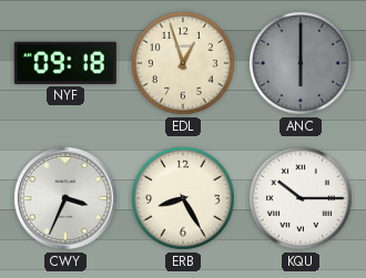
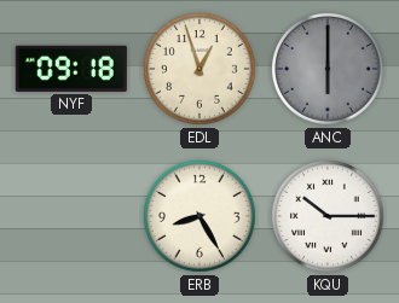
CWY: 3:34 -> none
